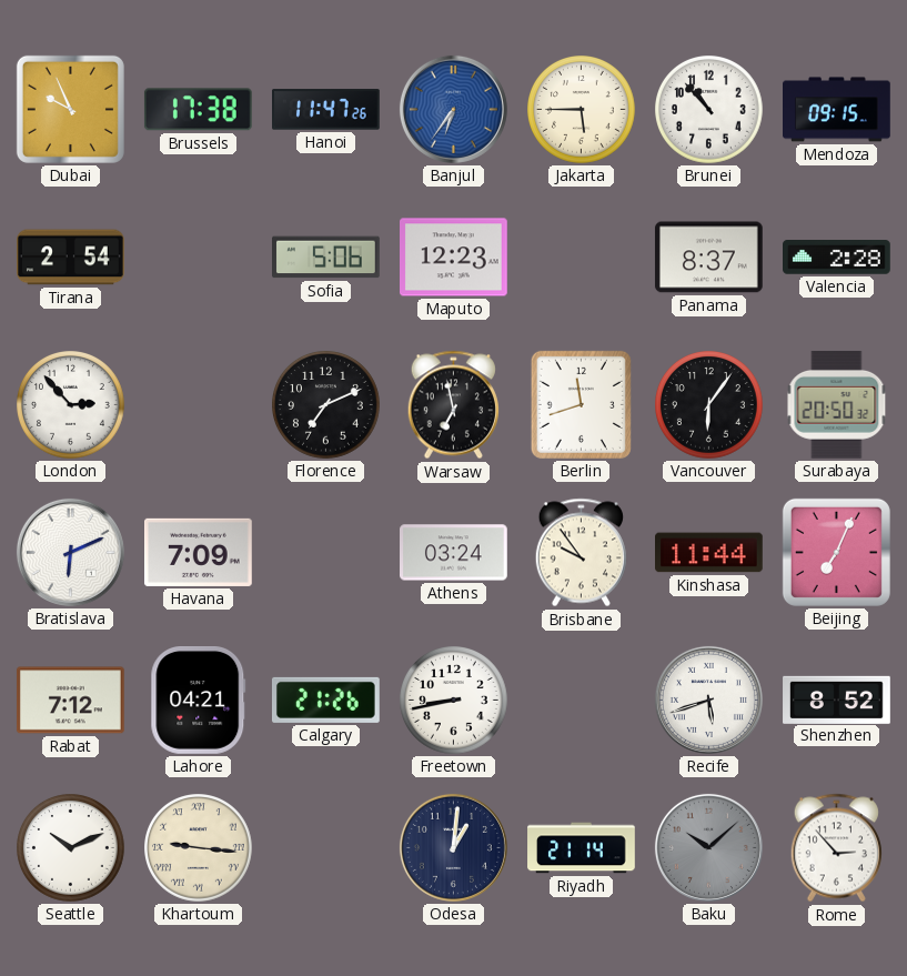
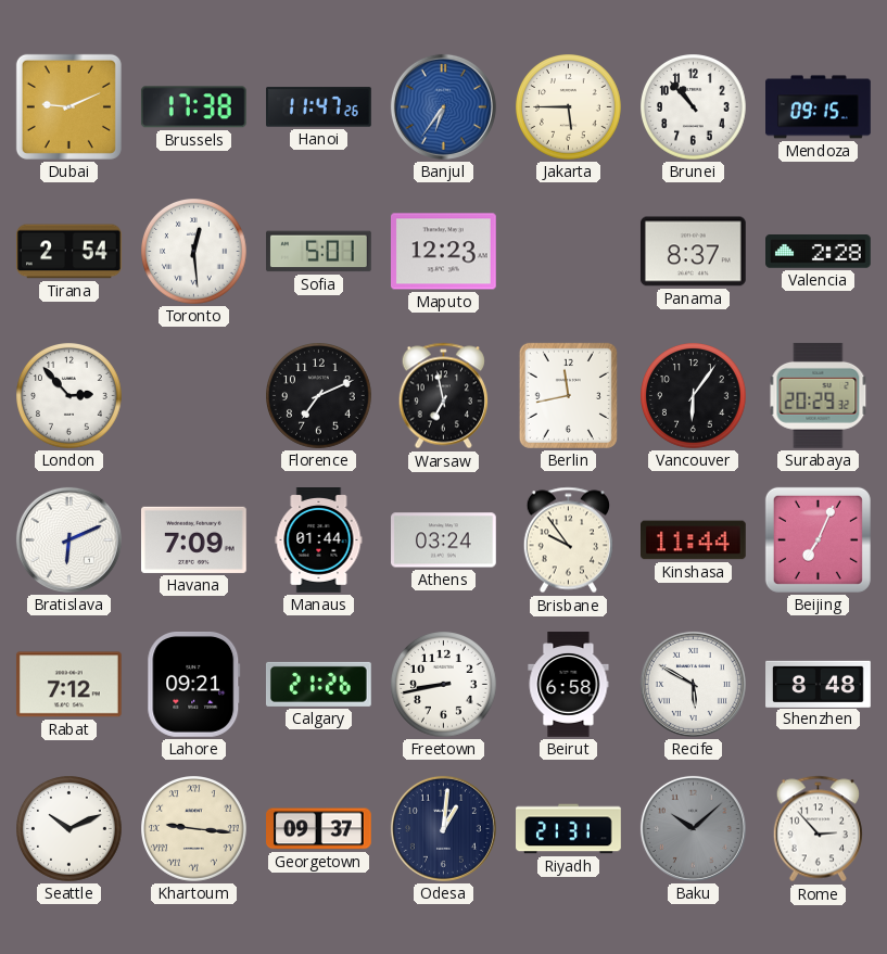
Dubai: 9:56 -> 9:11
Toronto: none -> 12:29
Sofia: 5:06 -> 5:01
Berlin: 11:42 -> 11:43
Surabaya: 20:50 -> 20:29
Manaus: none -> 01:44
Lahore: 04:21 -> 09:21
Beirut: none -> 6:58
Recife: 5:42 -> 5:50
Shenzhen: 8:52 -> 8:48
Georgetown: none -> 09:37
Riyadh: 21:14 -> 21:31
